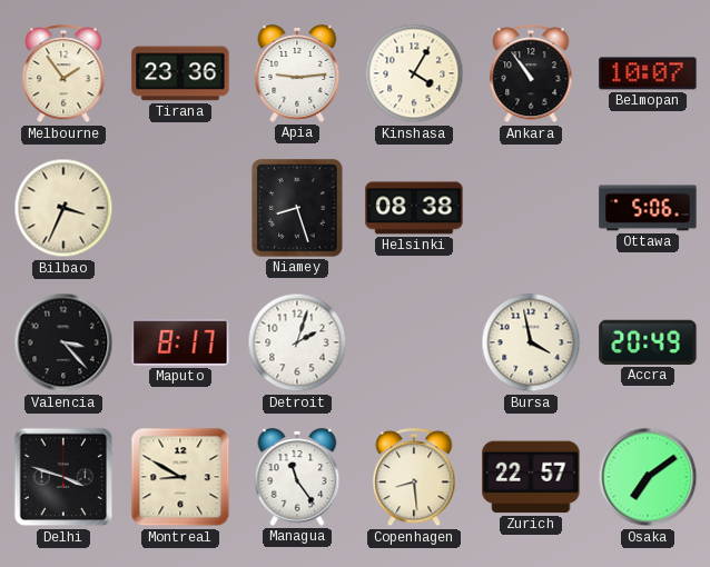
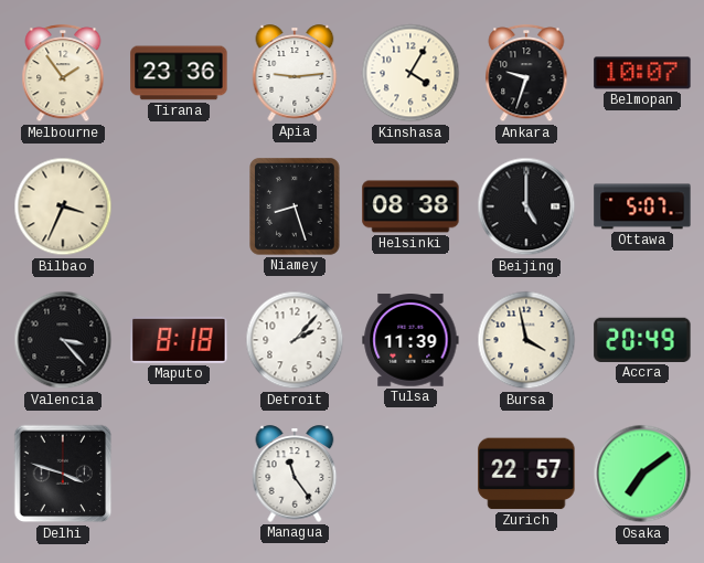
Ankara: 10:54 -> 9:33
Beijing: none -> 5:00
Ottawa: 5:06 -> 5:07
Maputo: 8:17 -> 8:18
Detroit: 2:03 -> 2:07
Tulsa: none -> 11:39
Montreal: 8:50 -> none
Copenhagen: 8:29 -> none
